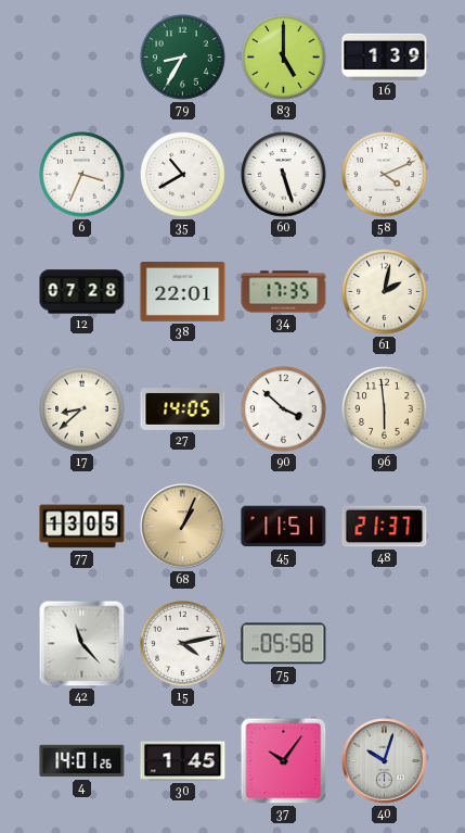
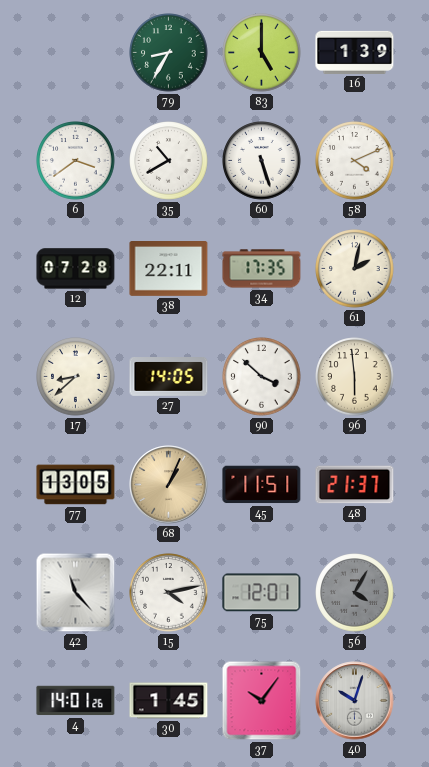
6: 3:34 -> 3:39
38: 22:01 -> 22:11
75: 05:58 -> 12:01
56: none -> 4:05
